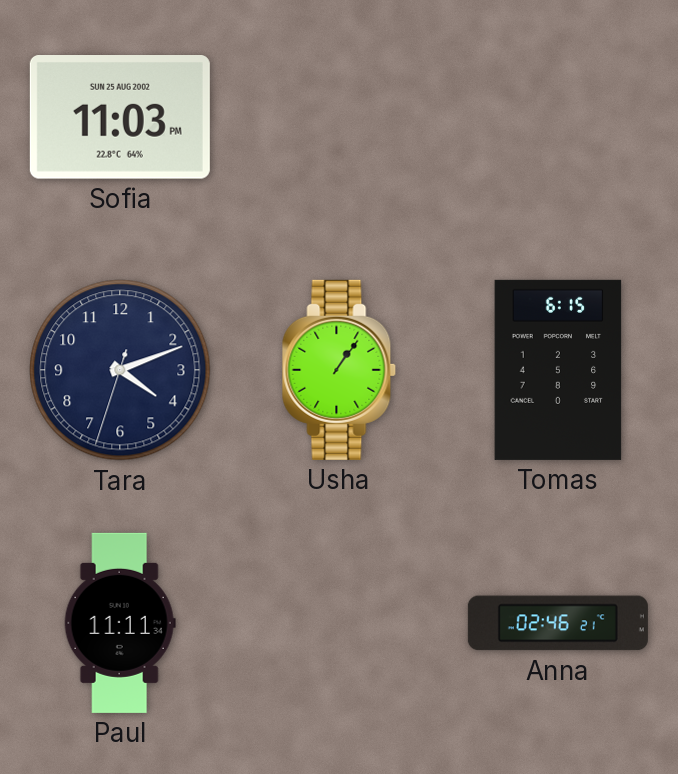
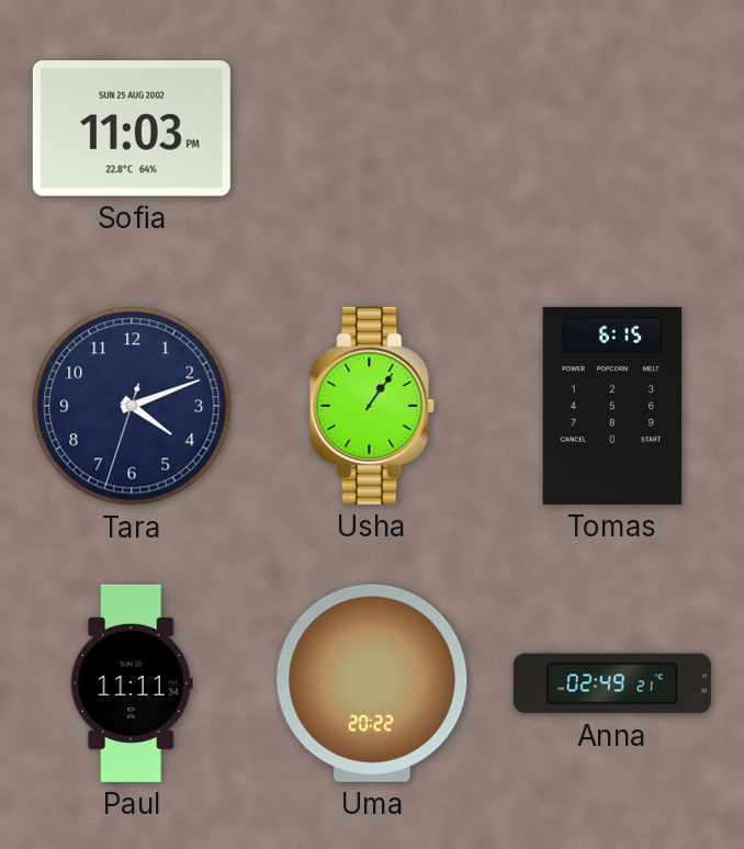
Uma: none -> 20:22
Anna: 02:46 -> 02:49
